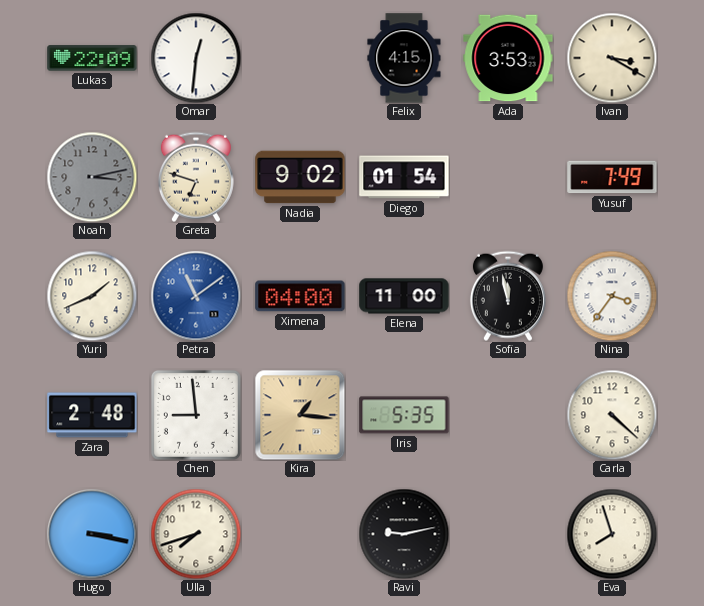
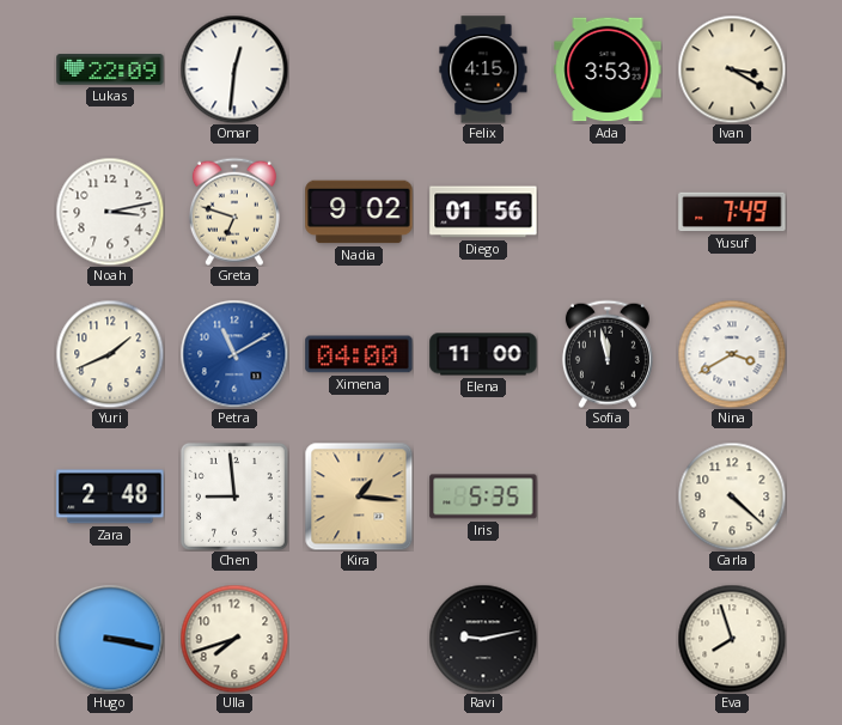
Noah dial: grey -> white
Diego: 01:54 -> 01:56
Petra: 11:09 -> 11:10
Nina: 3:36 -> 3:40
